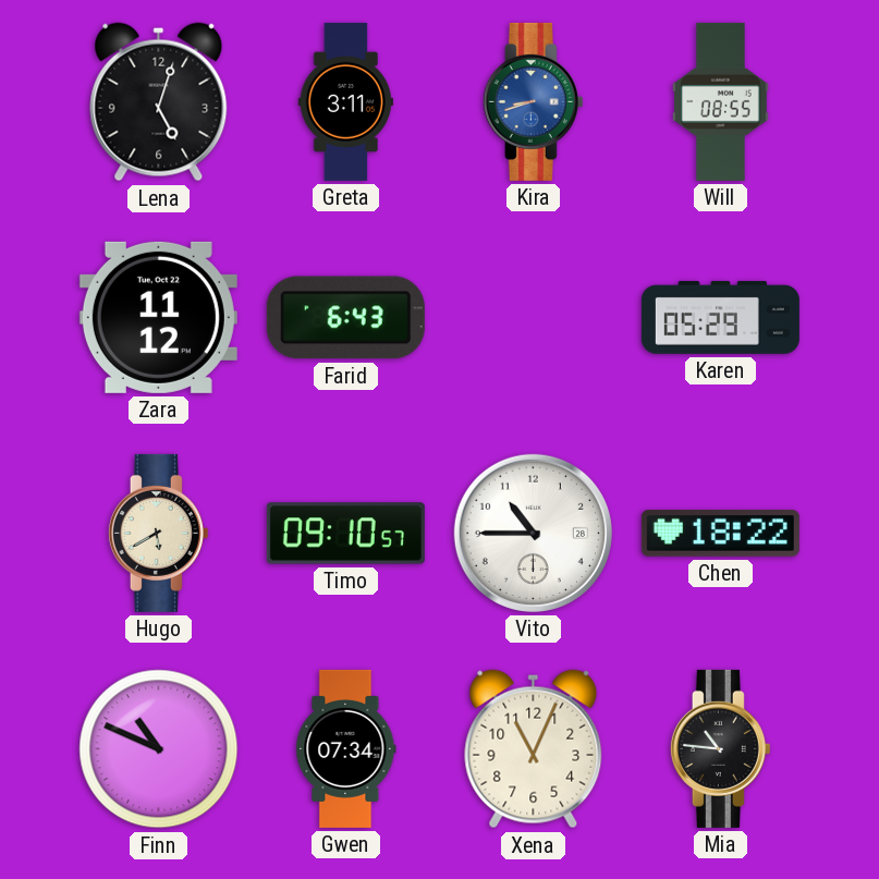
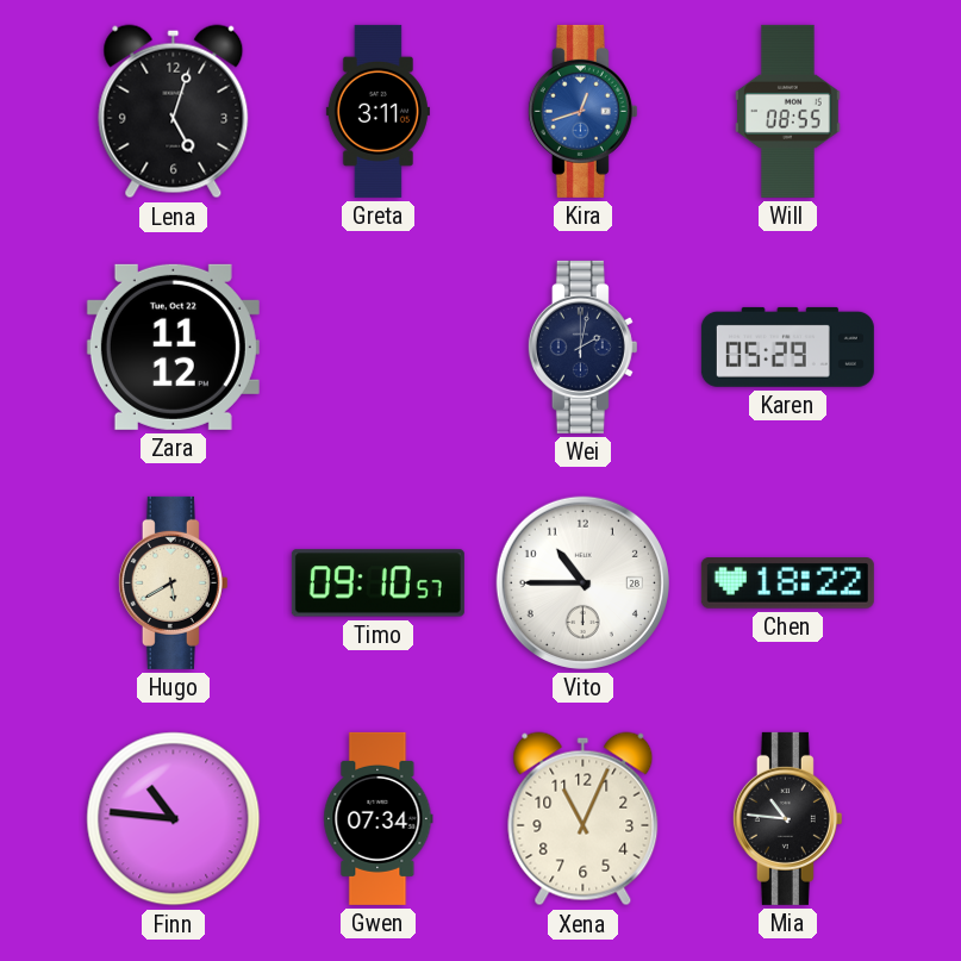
Kira: 8:42 -> 12:42
Farid: 6:43 -> none
Wei: none -> 2:02
Finn: 10:49 -> 10:46
